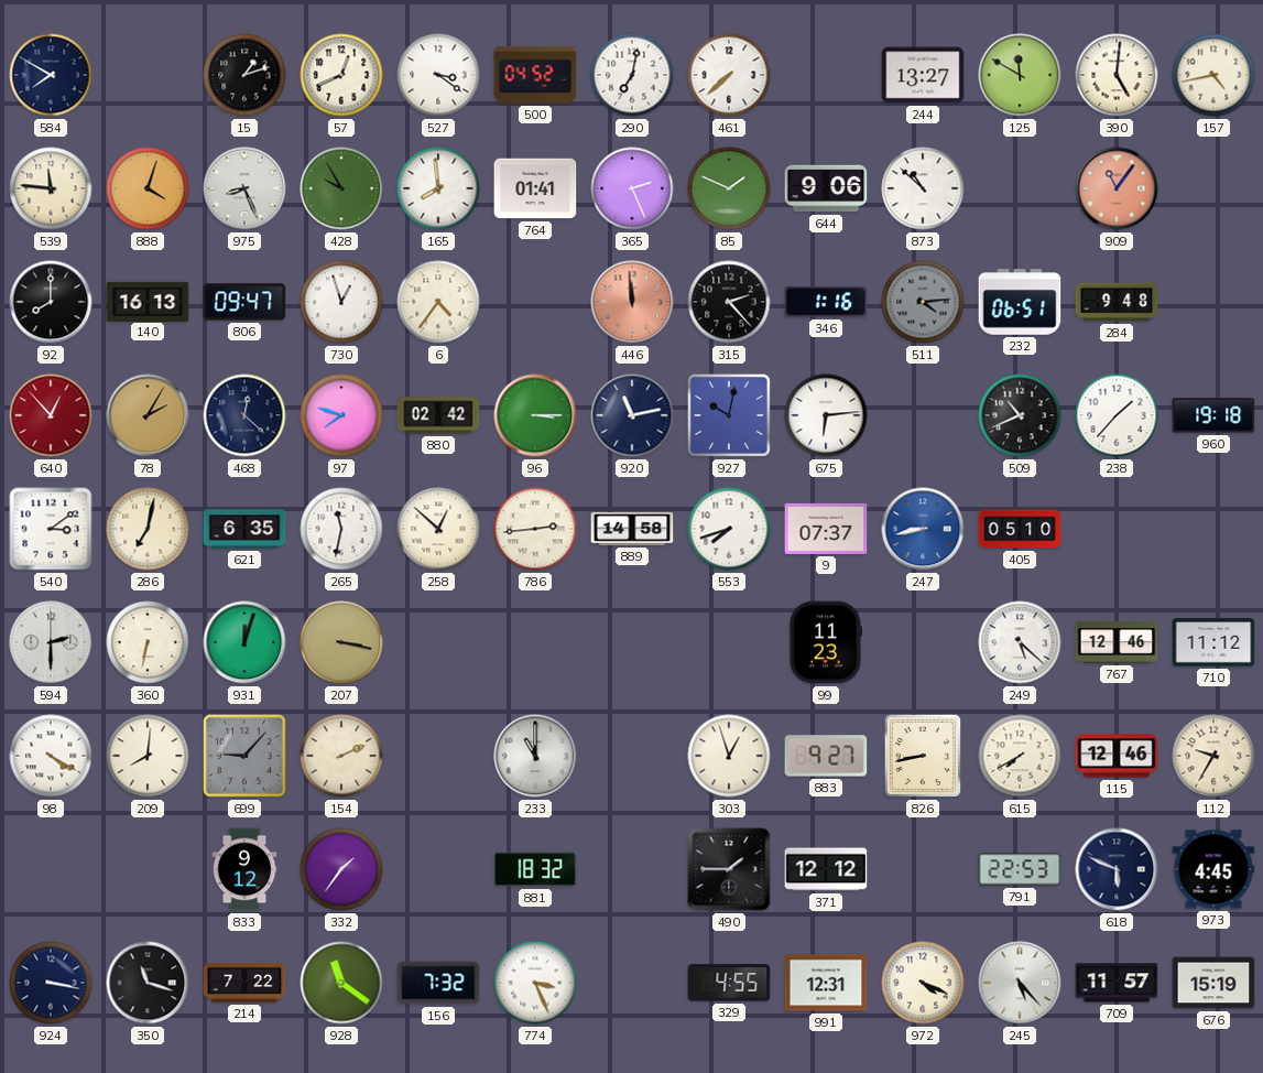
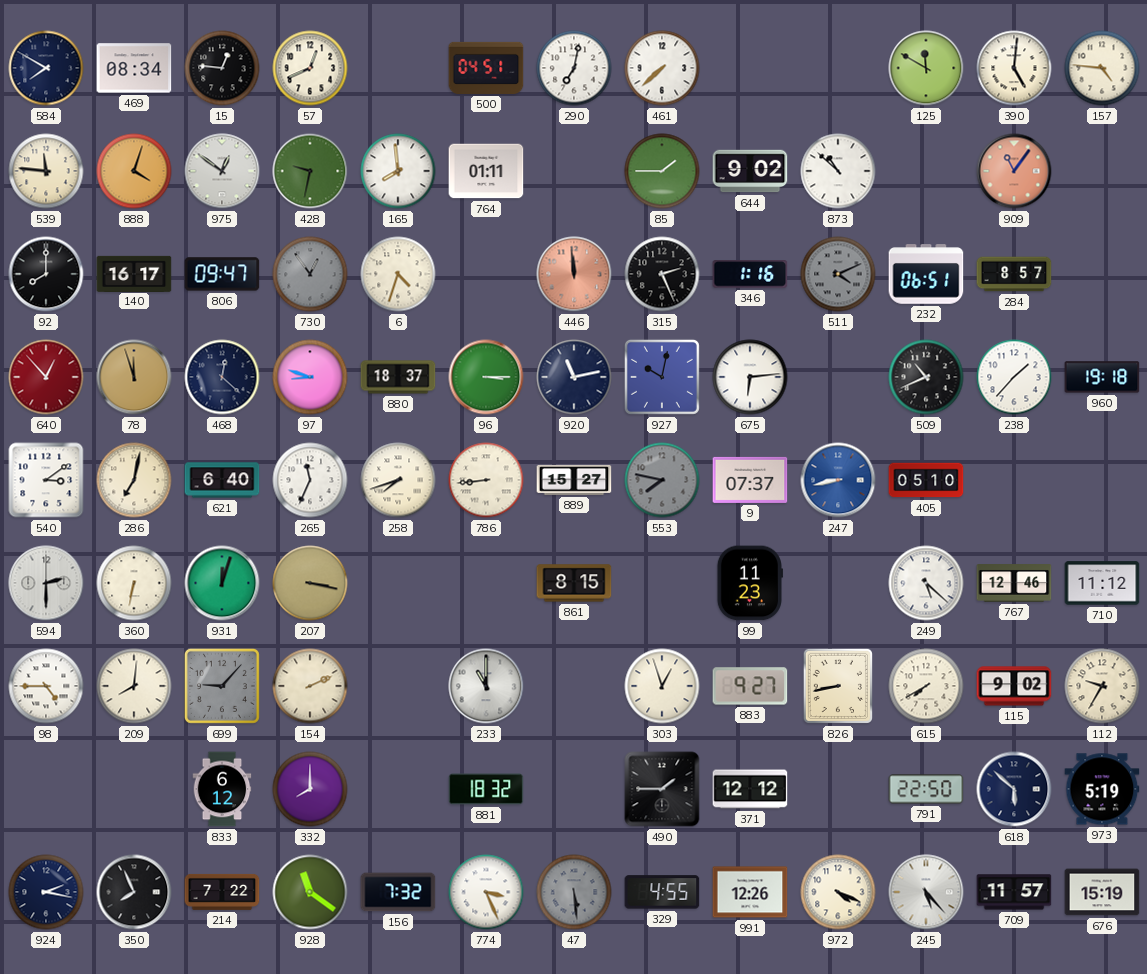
469: none -> 08:34
15: 1:12 -> 12:46
527: 3:21 -> none
500: 04:52 -> 04:51
244: 13:27 -> none
157: 4:43 -> 4:46
975: 8:26 -> 12:51
428: 9:55 -> 9:32
764: 01:41 -> 01:11
365: 2:26 -> none
85: 1:49 -> 1:45
644: 9:06 -> 9:02
140: 16:13 -> 16:17
730: 12:57 -> 12:54
730 dial: white -> grey
6: 4:36 -> 4:33
315: 2:23 -> 2:26
511: 4:14 -> 4:11
284: 9:48 -> 8:57
78: 2:05 -> 11:57
97: 7:48 -> 8:48
880: 02:42 -> 18:37
621: 6:35 -> 6:40
265: 11:32 -> 11:34
258: 12:52 -> 7:42
786: 2:44 -> 8:44
889: 14:58 -> 15:27
553: 7:42 -> 7:47
553 dial: white -> grey
861: none -> 8:15
98: 4:20 -> 4:45
115: 12:46 -> 9:02
833: 9:12 -> 6:12
332: 1:36 -> 8:00
791: 22:53 -> 22:50
618: 5:49 -> 5:52
973: 4:45 -> 5:19
924: 3:17 -> 2:17
350: 11:18 -> 7:56
47: none -> 5:29
991: 12:31 -> 12:26
